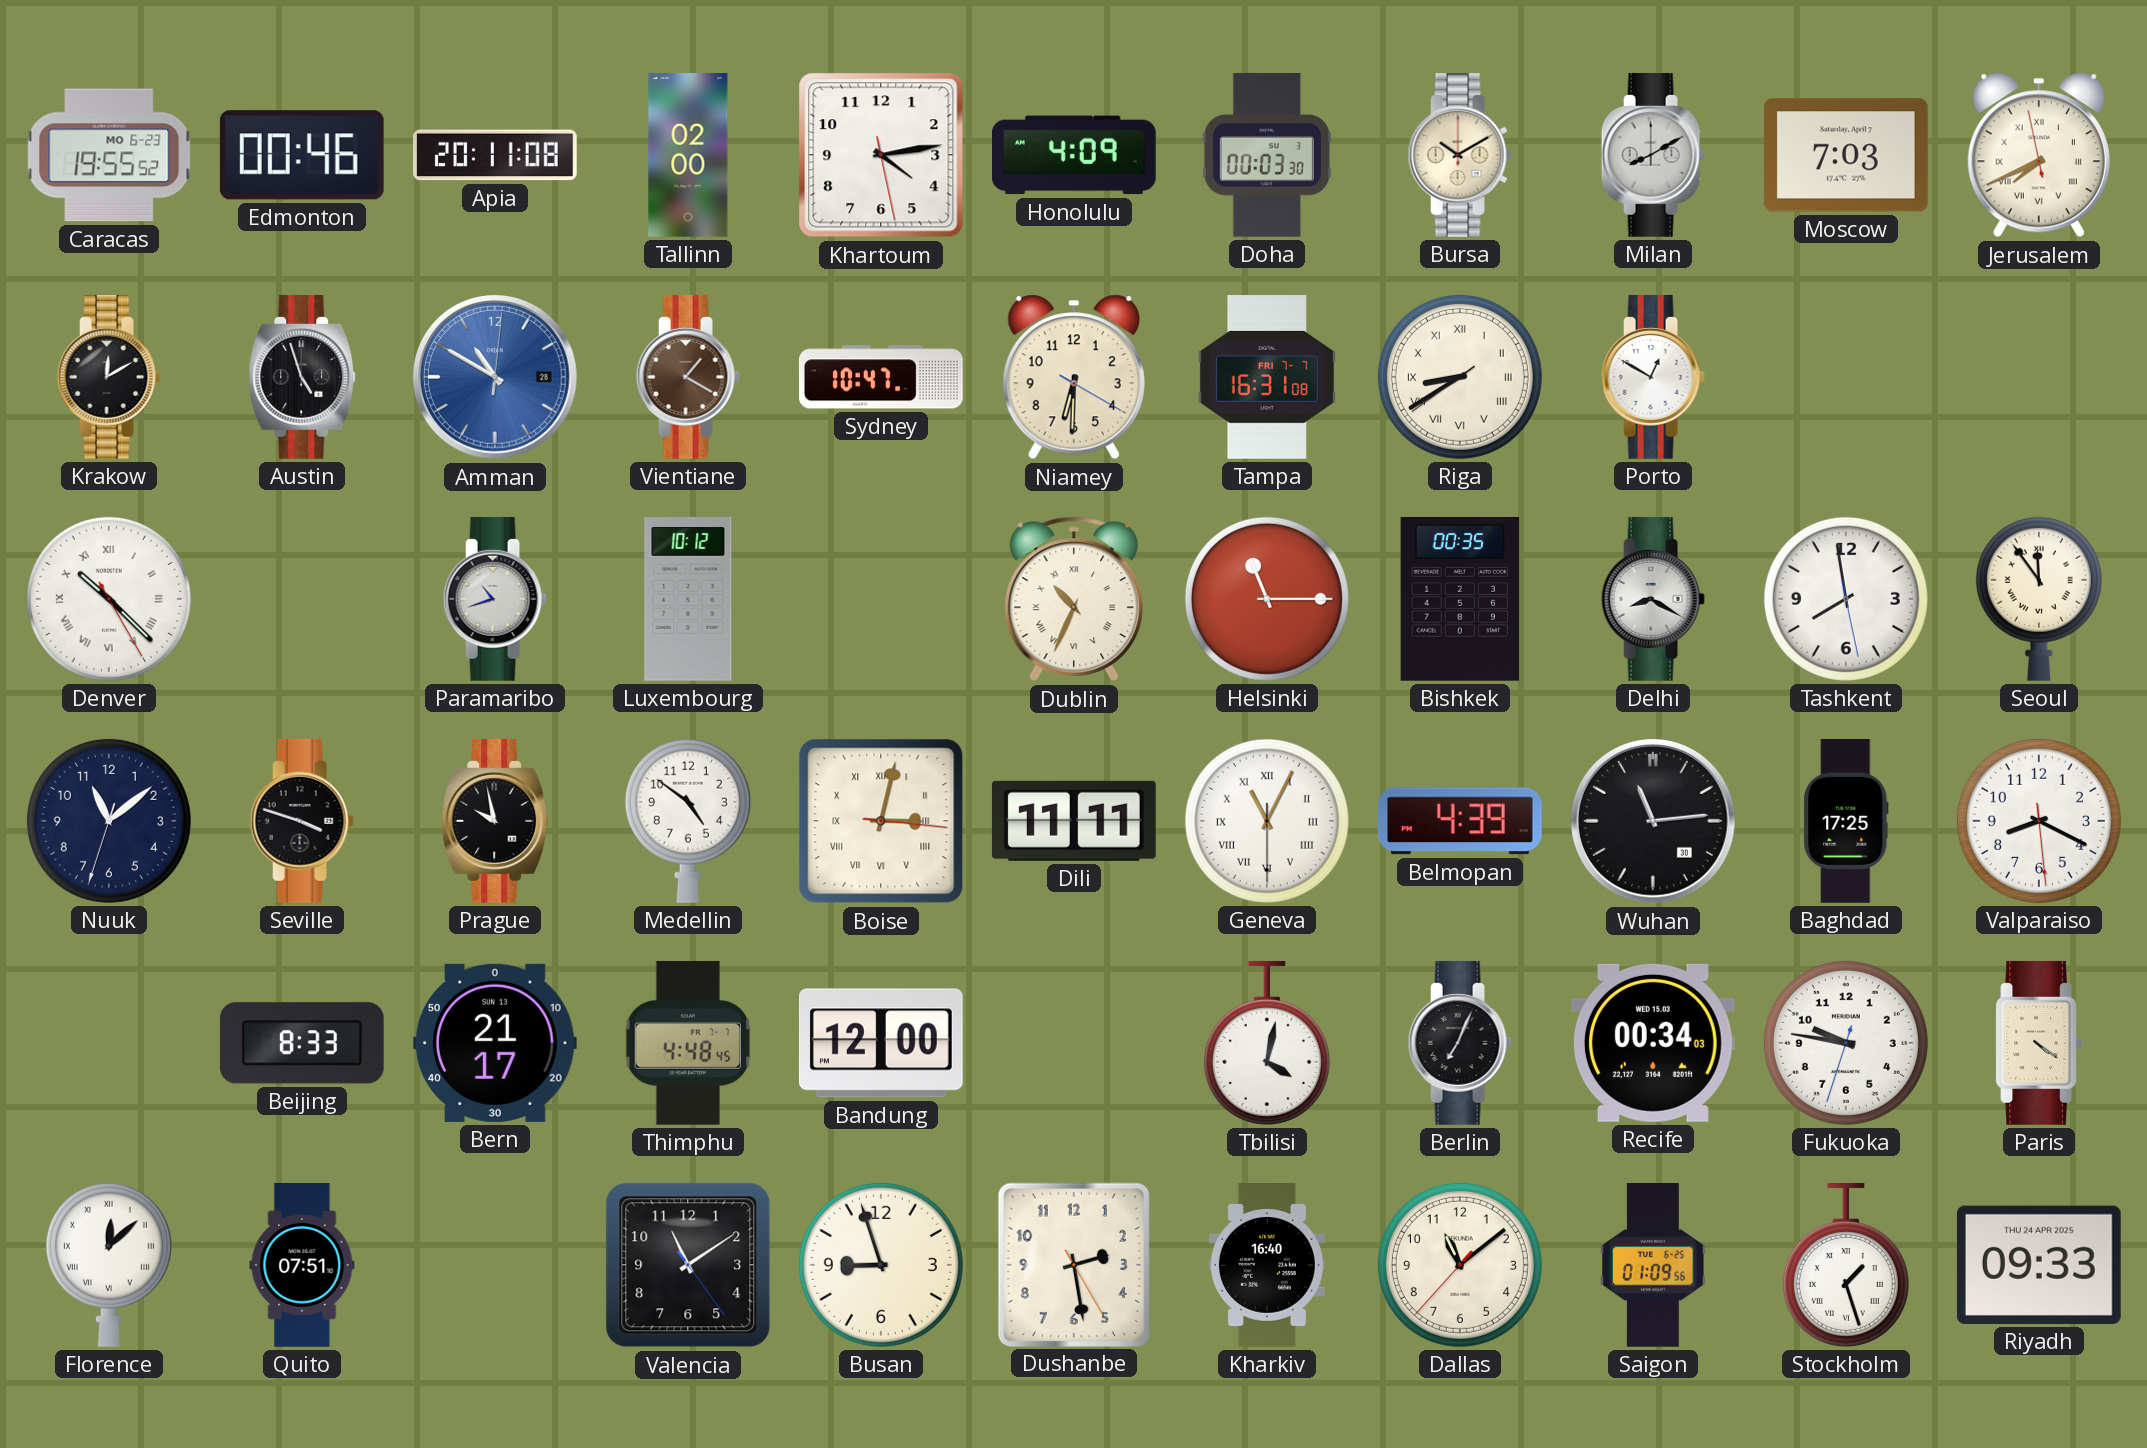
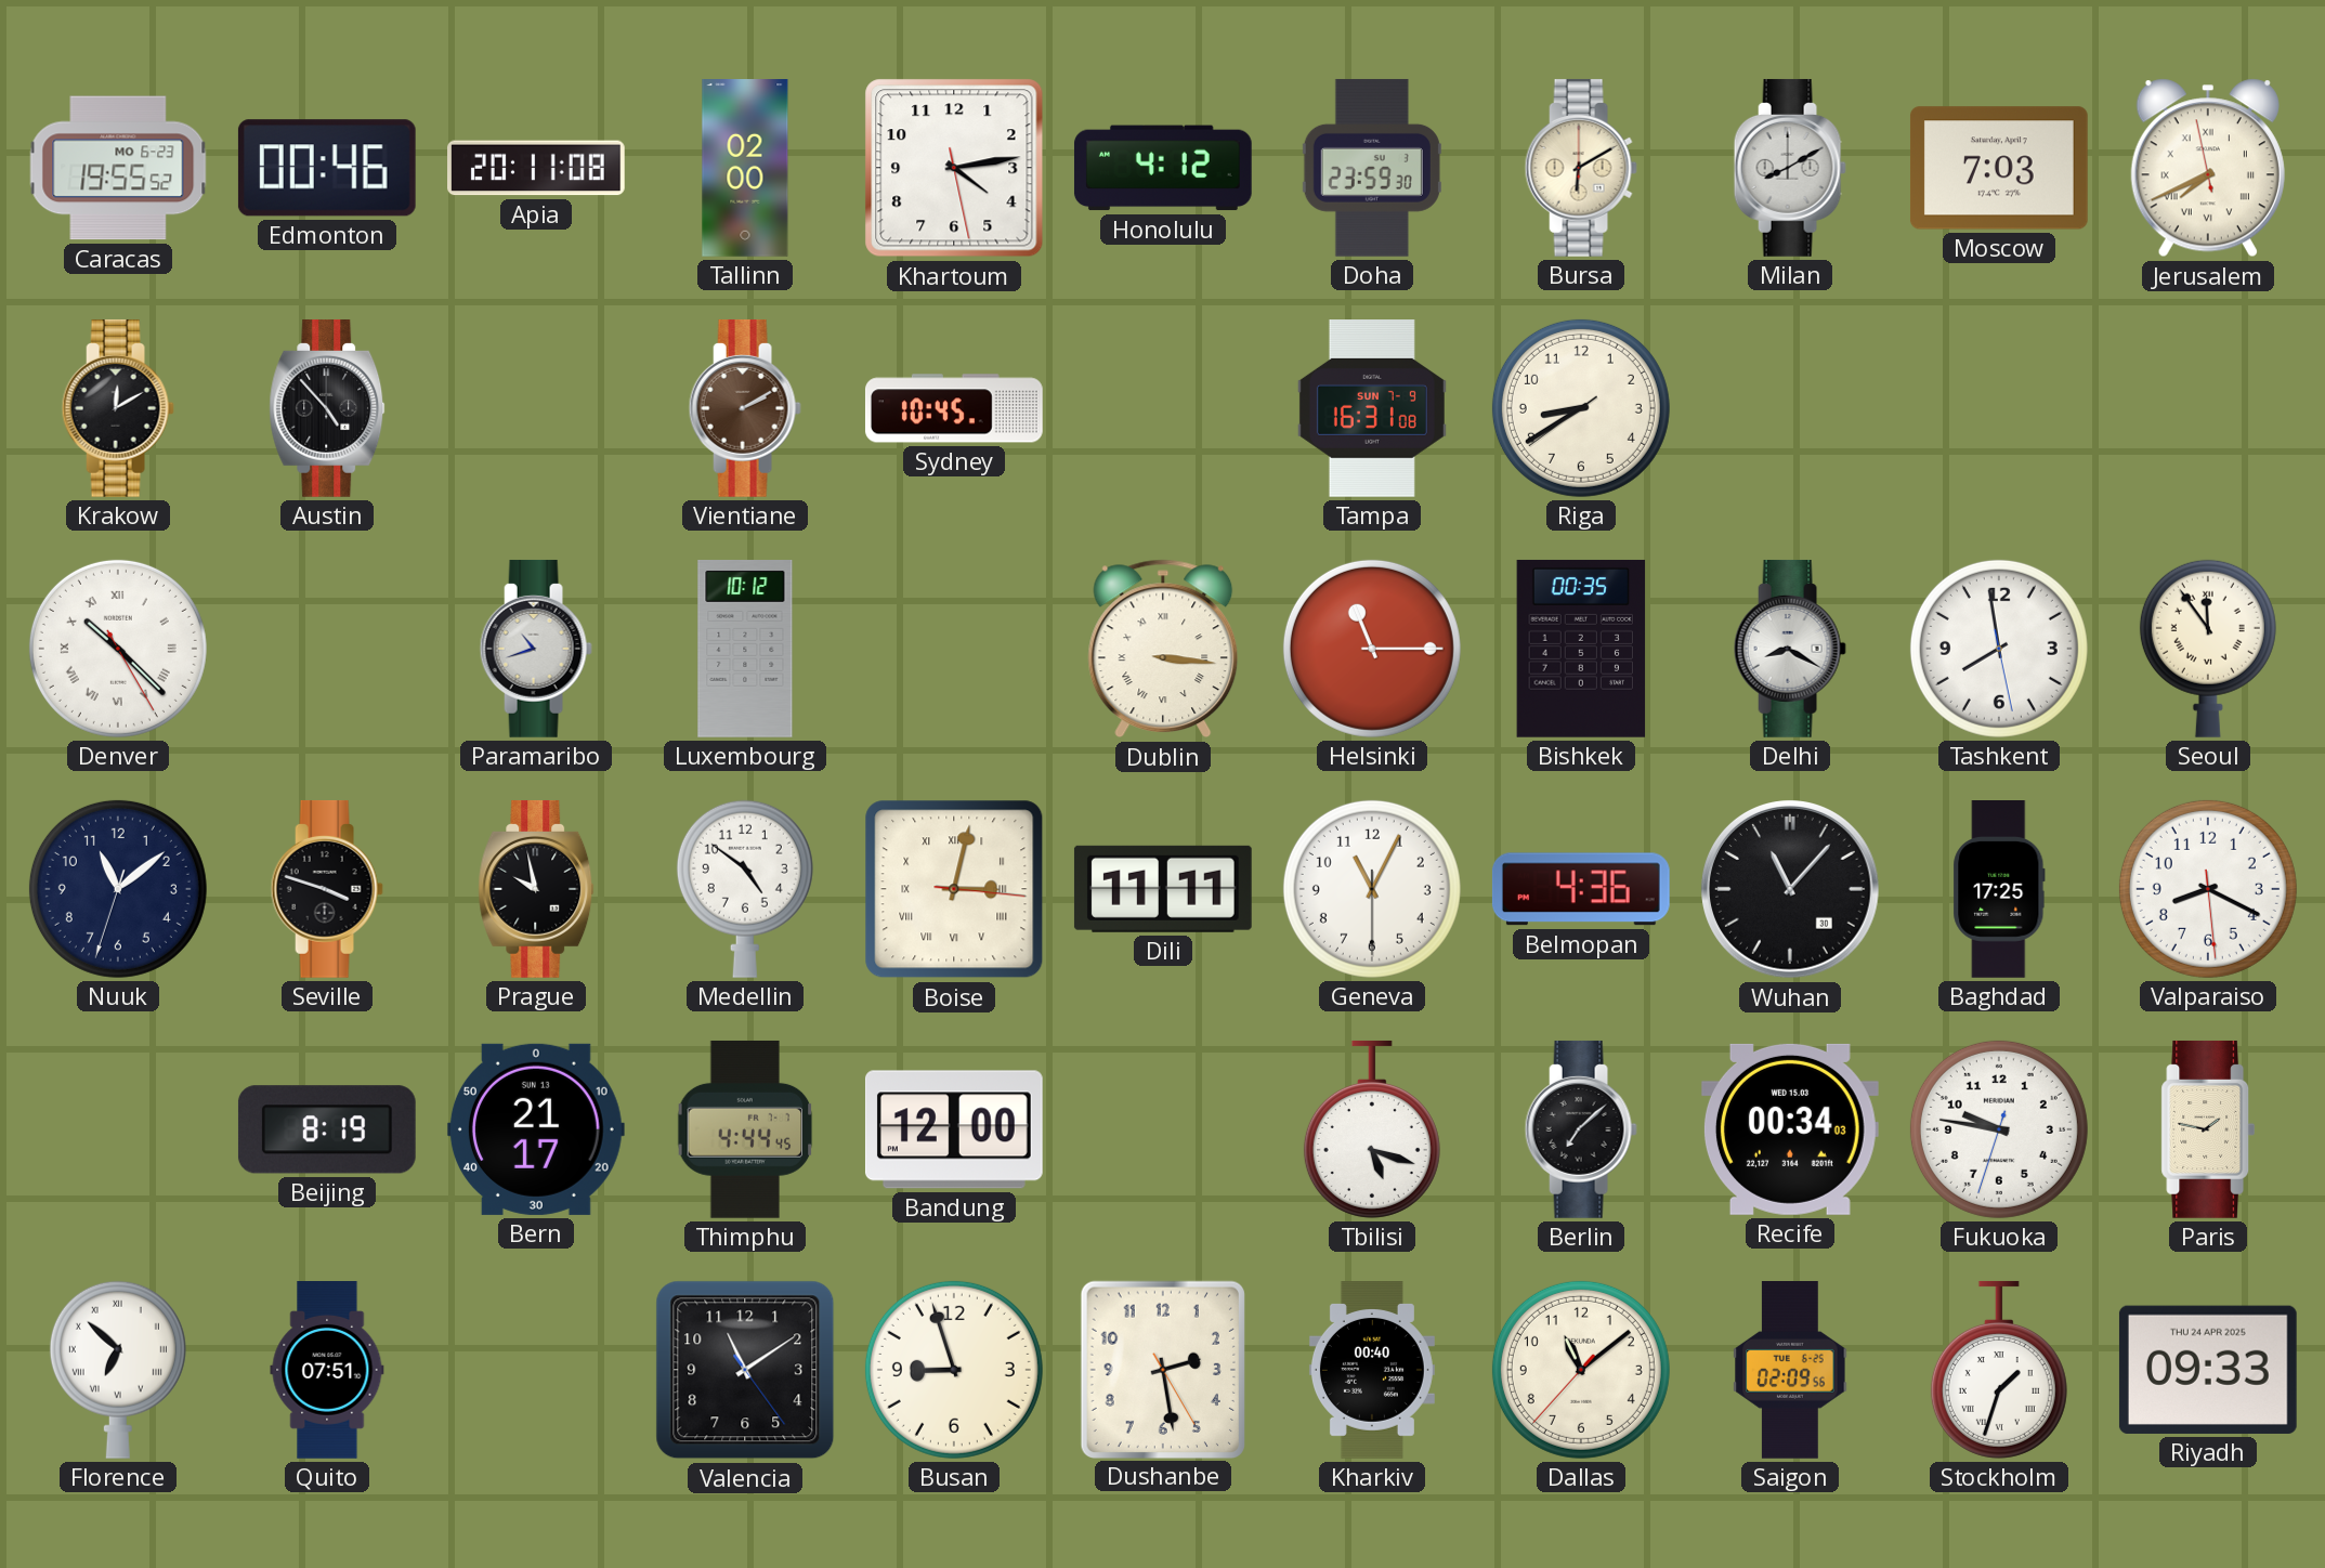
Honolulu: 4:09 -> 4:12
Doha: 00:03 -> 23:59
Bursa: 10:10 -> 6:10
Austin: 4:57 -> 4:53
Amman: 10:50 -> none
Vientiane: 1:20 -> 2:10
Sydney: 10:47 -> 10:45
Niamey: 6:30 -> none
Tampa date: FRI 7-7 -> SUN 7-9
Riga numerals: Roman -> Arabic
Porto: 12:50 -> none
Dublin: 10:34 -> 3:16
Geneva numerals: Roman -> Arabic
Belmopan: 4:39 -> 4:36
Wuhan: 11:14 -> 11:07
Beijing: 8:33 -> 8:19
Thimphu: 4:48 -> 4:44
Tbilisi: 4:02 -> 5:18
Berlin: 7:04 -> 7:08
Paris: 4:21 -> 1:47
Florence: 12:08 -> 6:52
Kharkiv: 16:40 -> 00:40
Saigon: 01:09 -> 02:09
Stockholm: 1:27 -> 1:33
